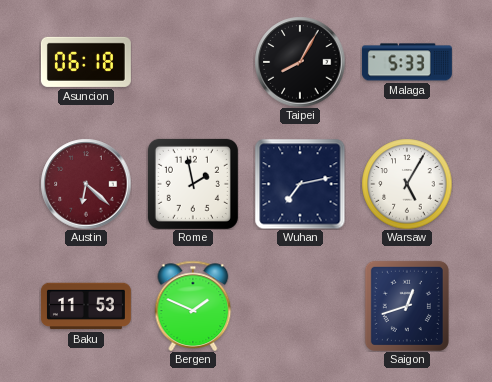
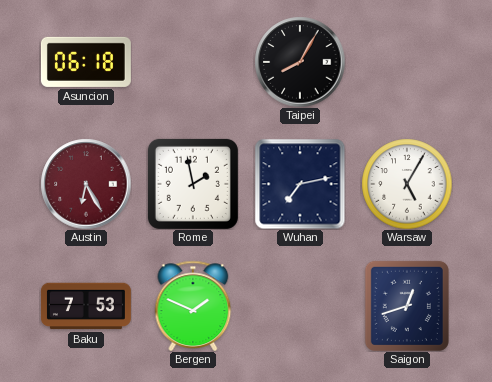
Malaga: 5:33 -> none
Austin: 6:22 -> 6:25
Baku: 11:53 -> 7:53
